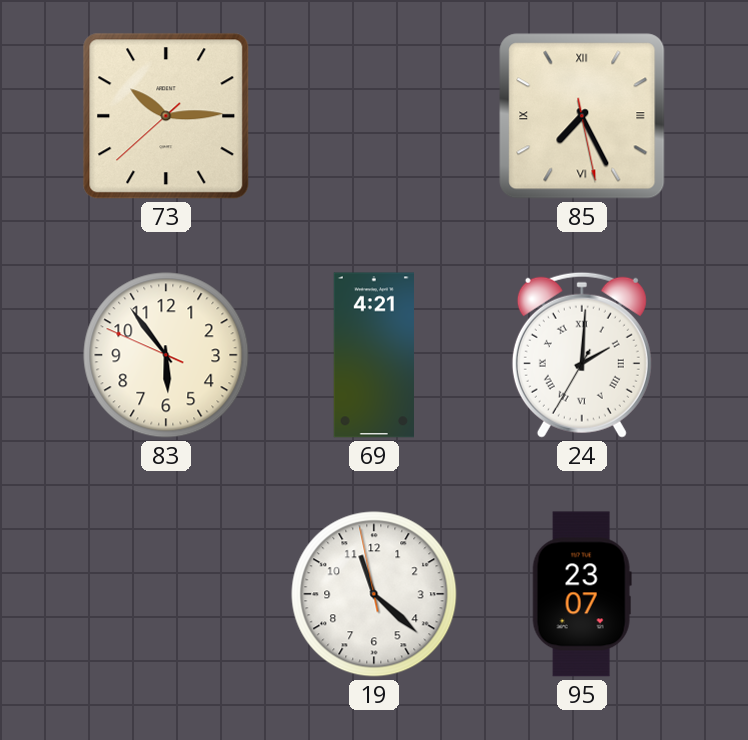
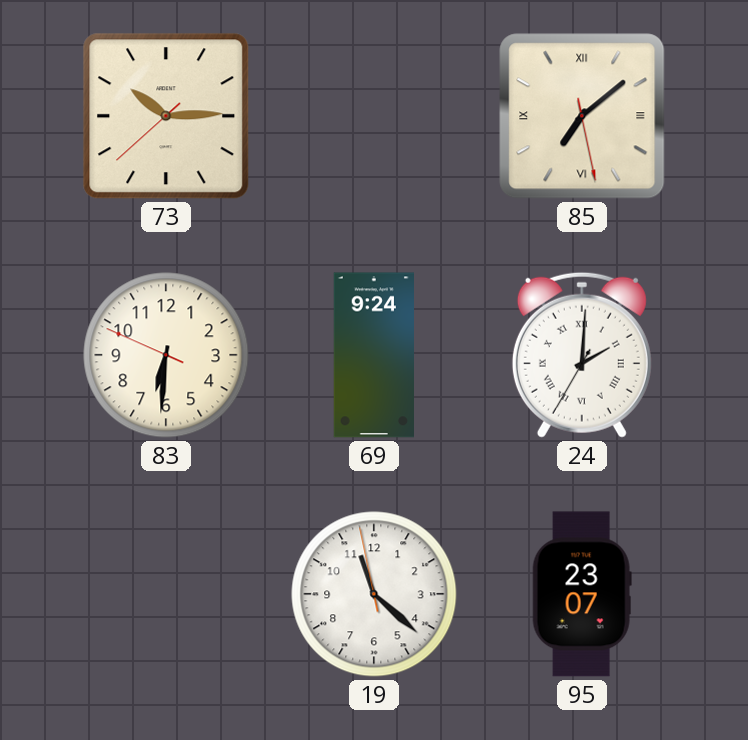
85: 7:25 -> 7:08
83: 5:53 -> 6:30
69: 4:21 -> 9:24
